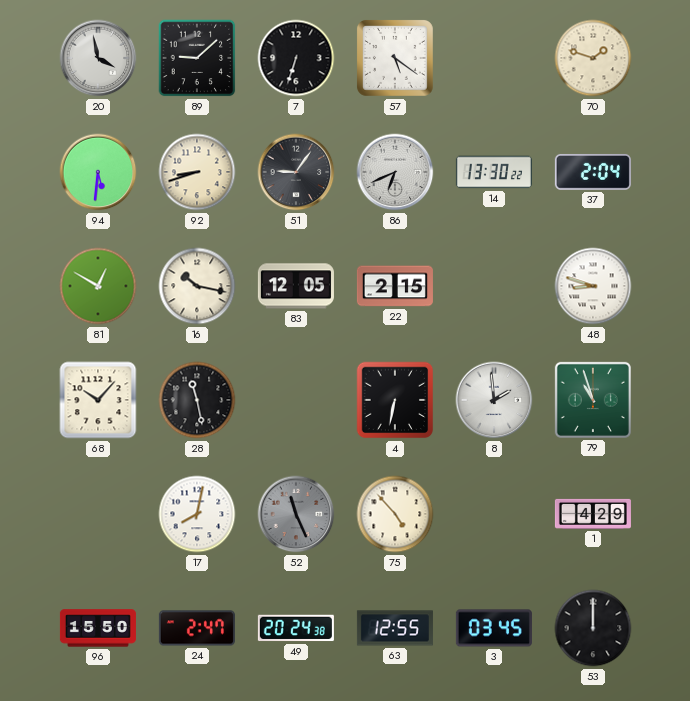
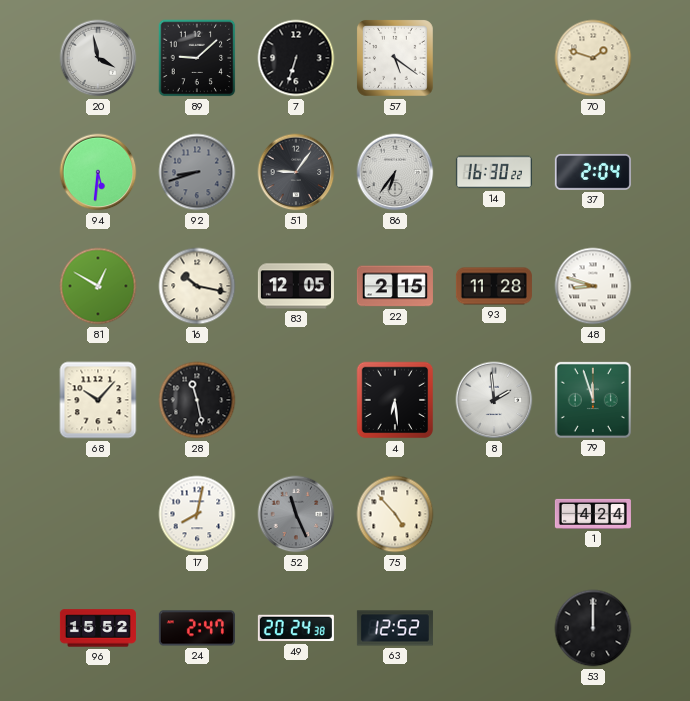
92 dial: cream -> grey
86: 6:41 -> 6:36
14: 13:30 -> 16:30
93: none -> 11:28
4: 6:32 -> 6:29
79: 10:57 -> 11:57
1: 4:29 -> 4:24
96: 15:50 -> 15:52
63: 12:55 -> 12:52
3: 03:45 -> none
